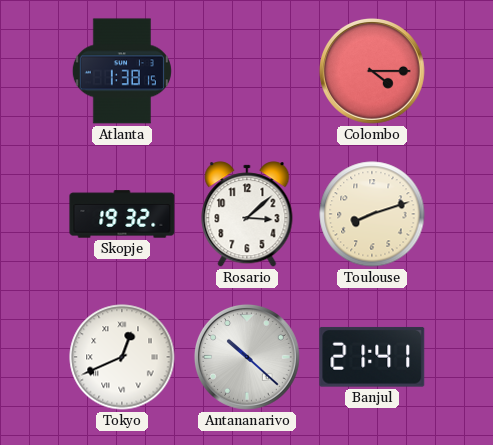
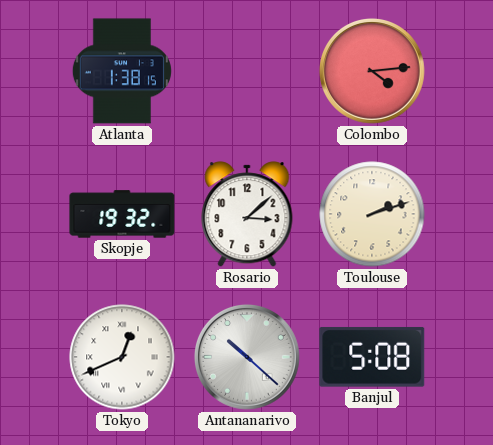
Colombo: 4:15 -> 4:14
Toulouse: 8:12 -> 2:12
Banjul: 21:41 -> 5:08
